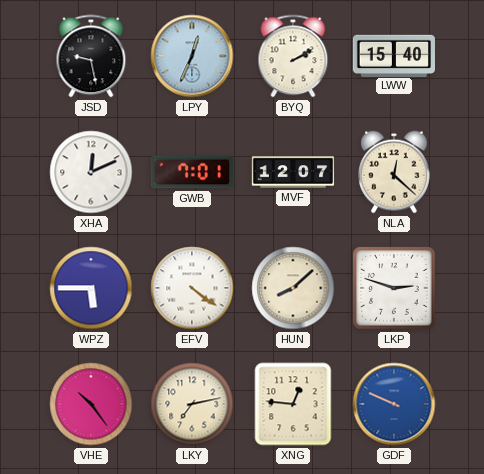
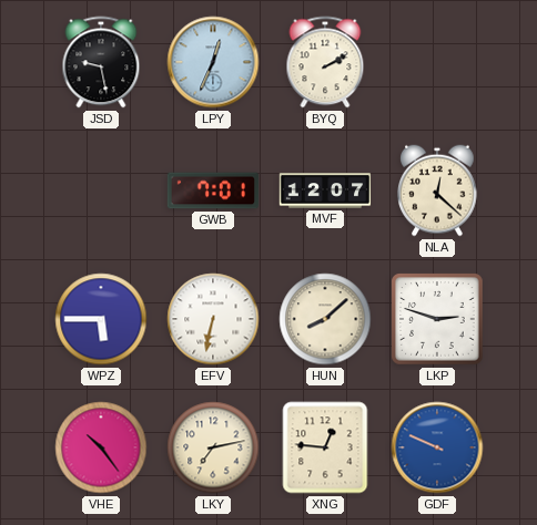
LWW: 15:40 -> none
XHA: 12:11 -> none
EFV: 4:21 -> 6:32
